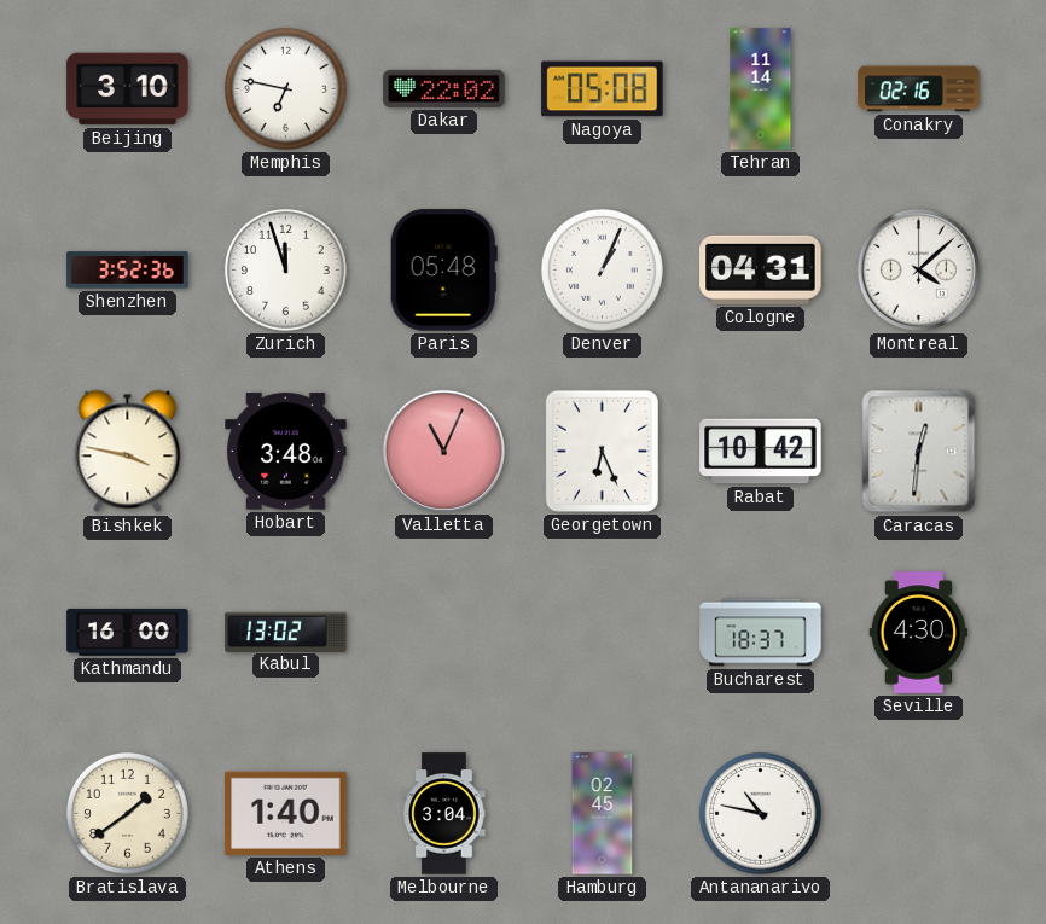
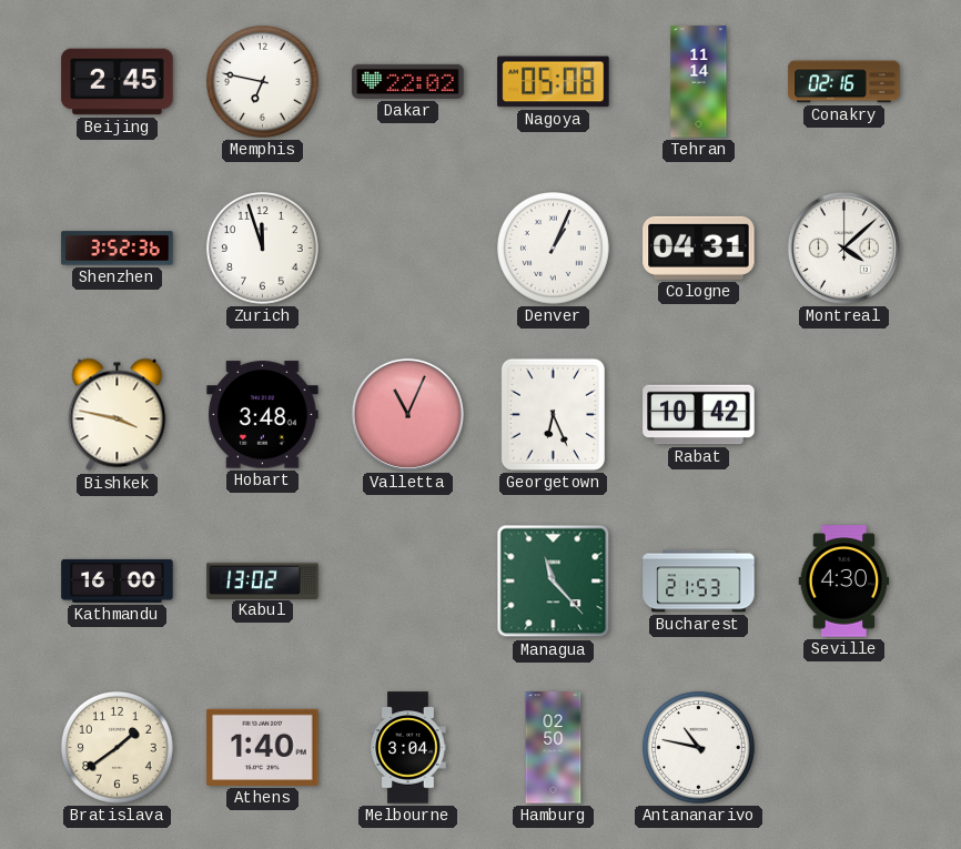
Beijing: 3:10 -> 2:45
Paris: 05:48 -> none
Caracas: 12:31 -> none
Managua: none -> 11:23
Bucharest: 18:37 -> 21:53
Hamburg: 02:45 -> 02:50
